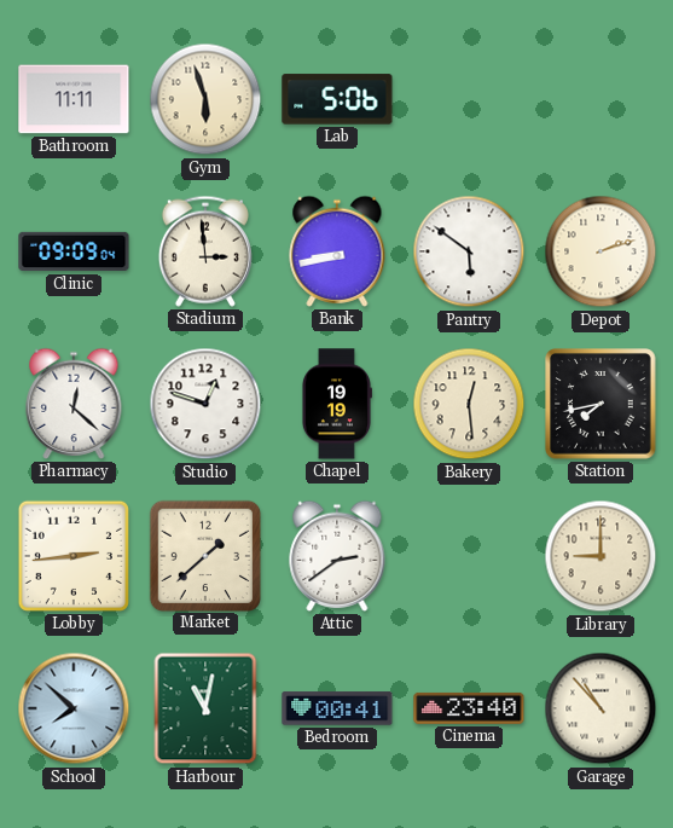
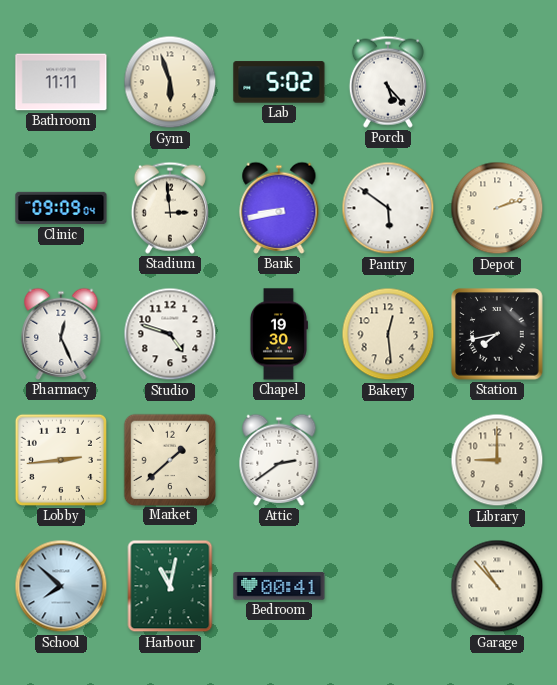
Lab: 5:06 -> 5:02
Porch: none -> 5:23
Pharmacy: 12:22 -> 12:26
Studio: 12:48 -> 4:48
Chapel: 19:19 -> 19:30
Cinema: 23:40 -> none
